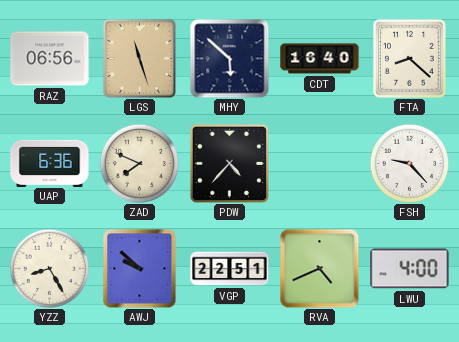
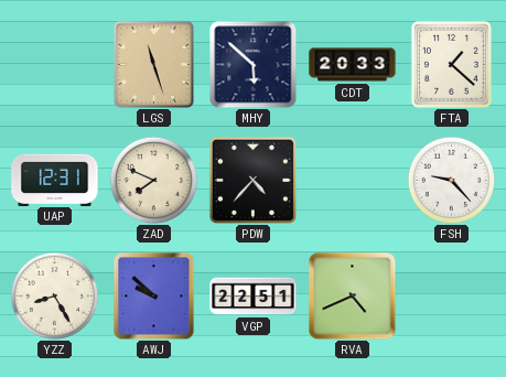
RAZ: 06:56 -> none
CDT: 16:40 -> 20:33
FTA: 8:22 -> 1:22
UAP: 6:36 -> 12:31
LWU: 4:00 -> none
